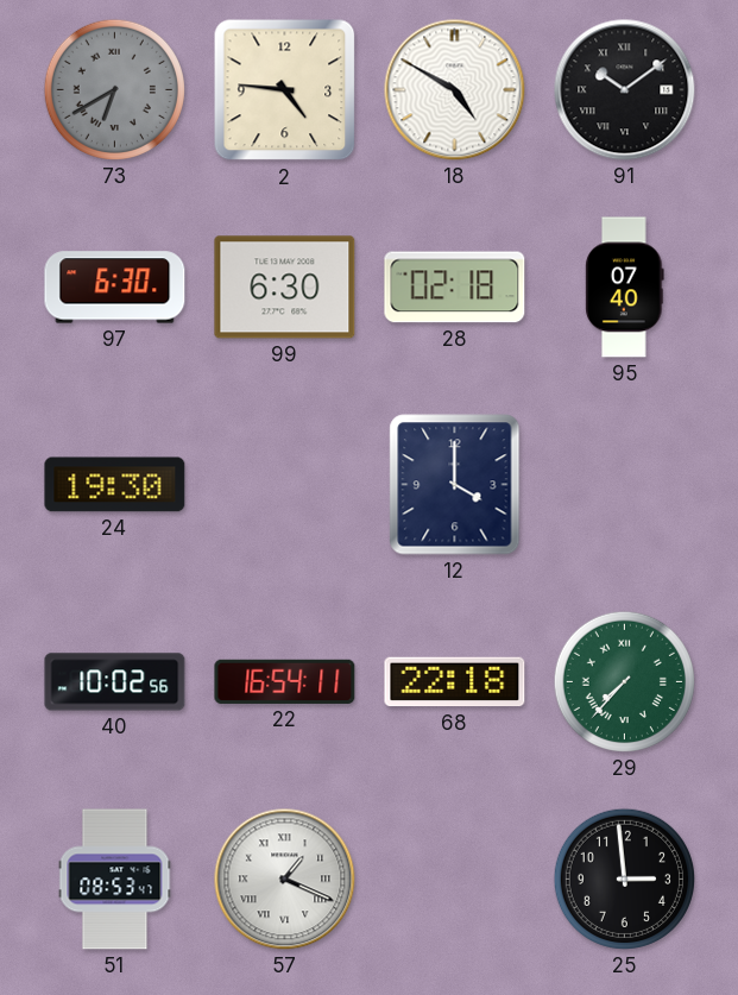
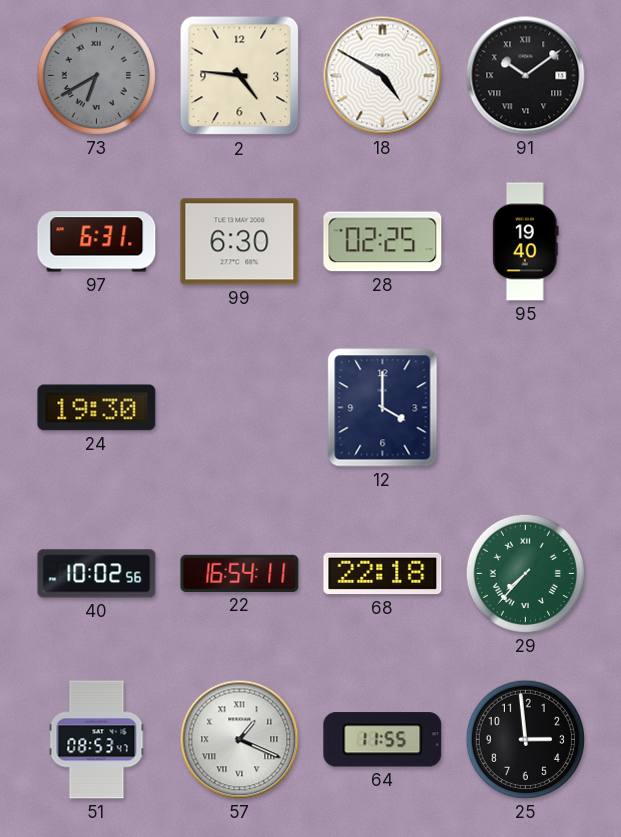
97: 6:30 -> 6:31
28: 02:18 -> 02:25
95: 07:40 -> 19:40
64: none -> 11:55
